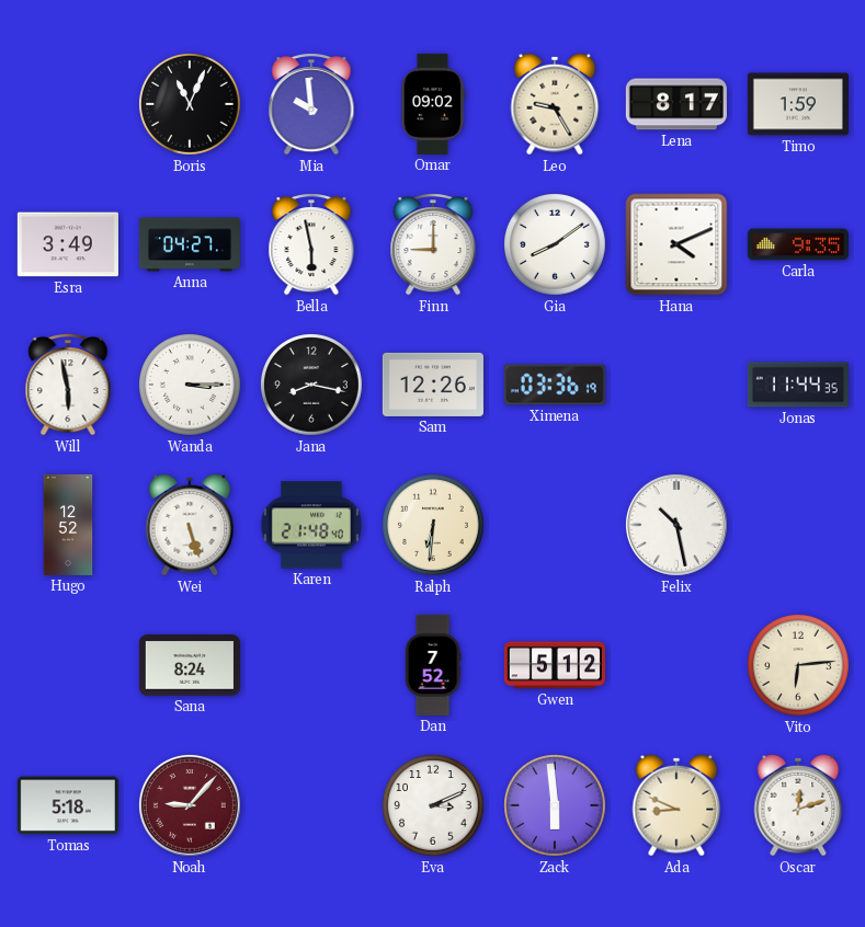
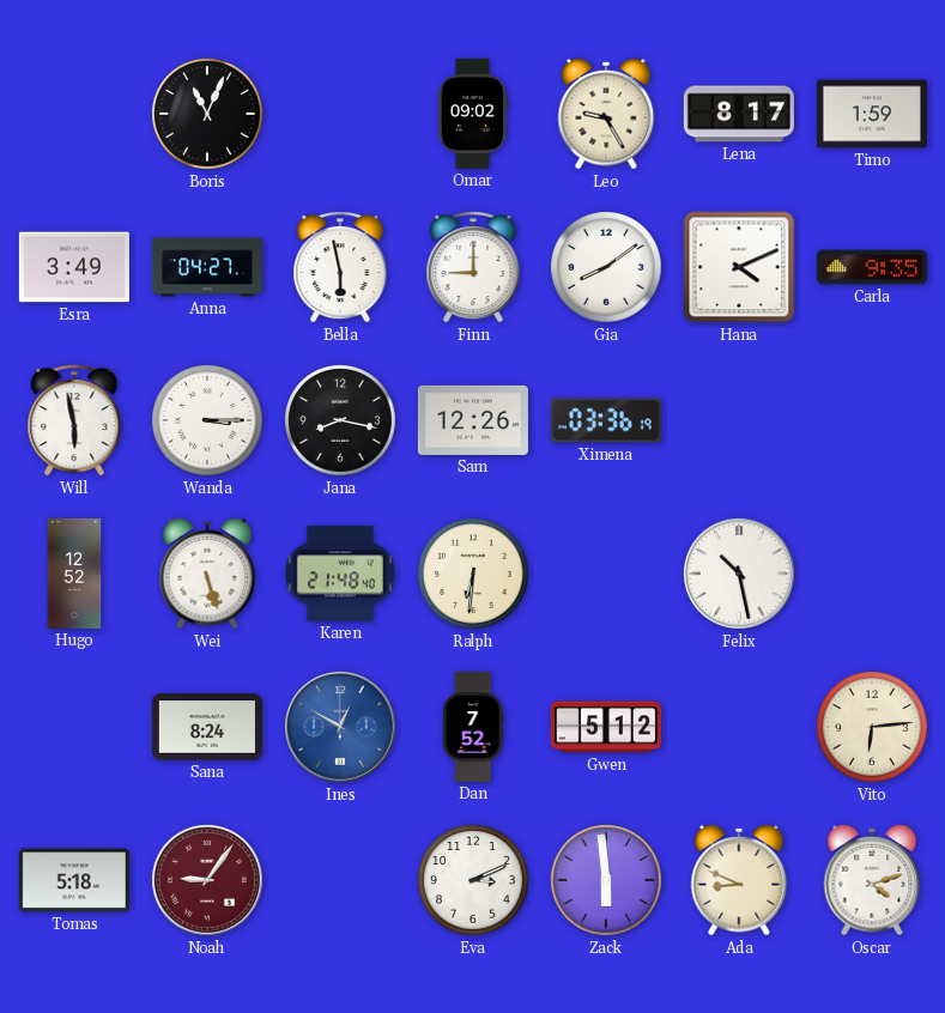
Mia: 9:59 -> none
Jonas: 11:44 -> none
Ines: none -> 12:50
Noah: 9:07 -> 9:06
Oscar: 12:12 -> 4:12
